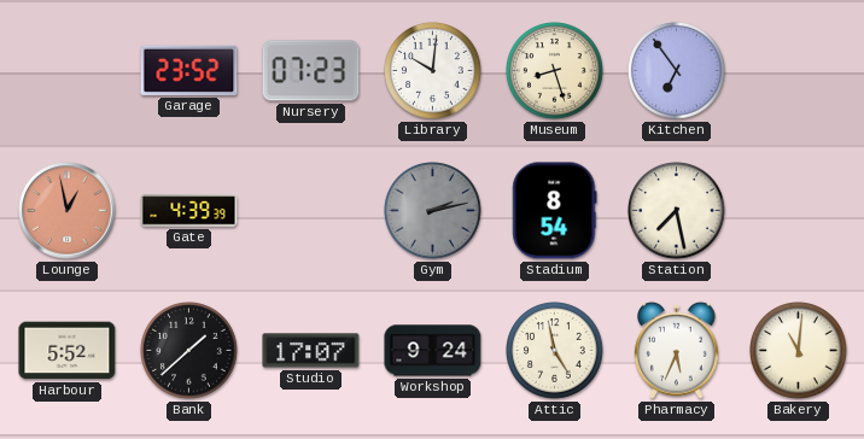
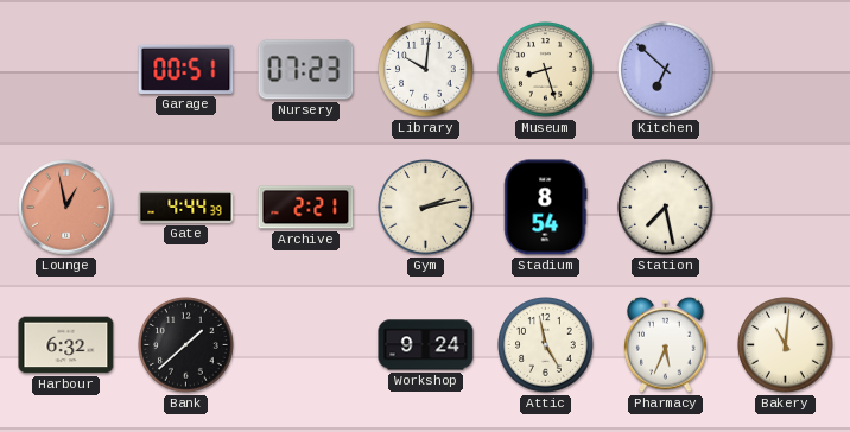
Garage: 23:52 -> 00:51
Kitchen: 6:54 -> 6:52
Gate: 4:39 -> 4:44
Archive: none -> 2:21
Gym dial: grey -> cream
Harbour: 5:52 -> 6:32
Studio: 17:07 -> none
